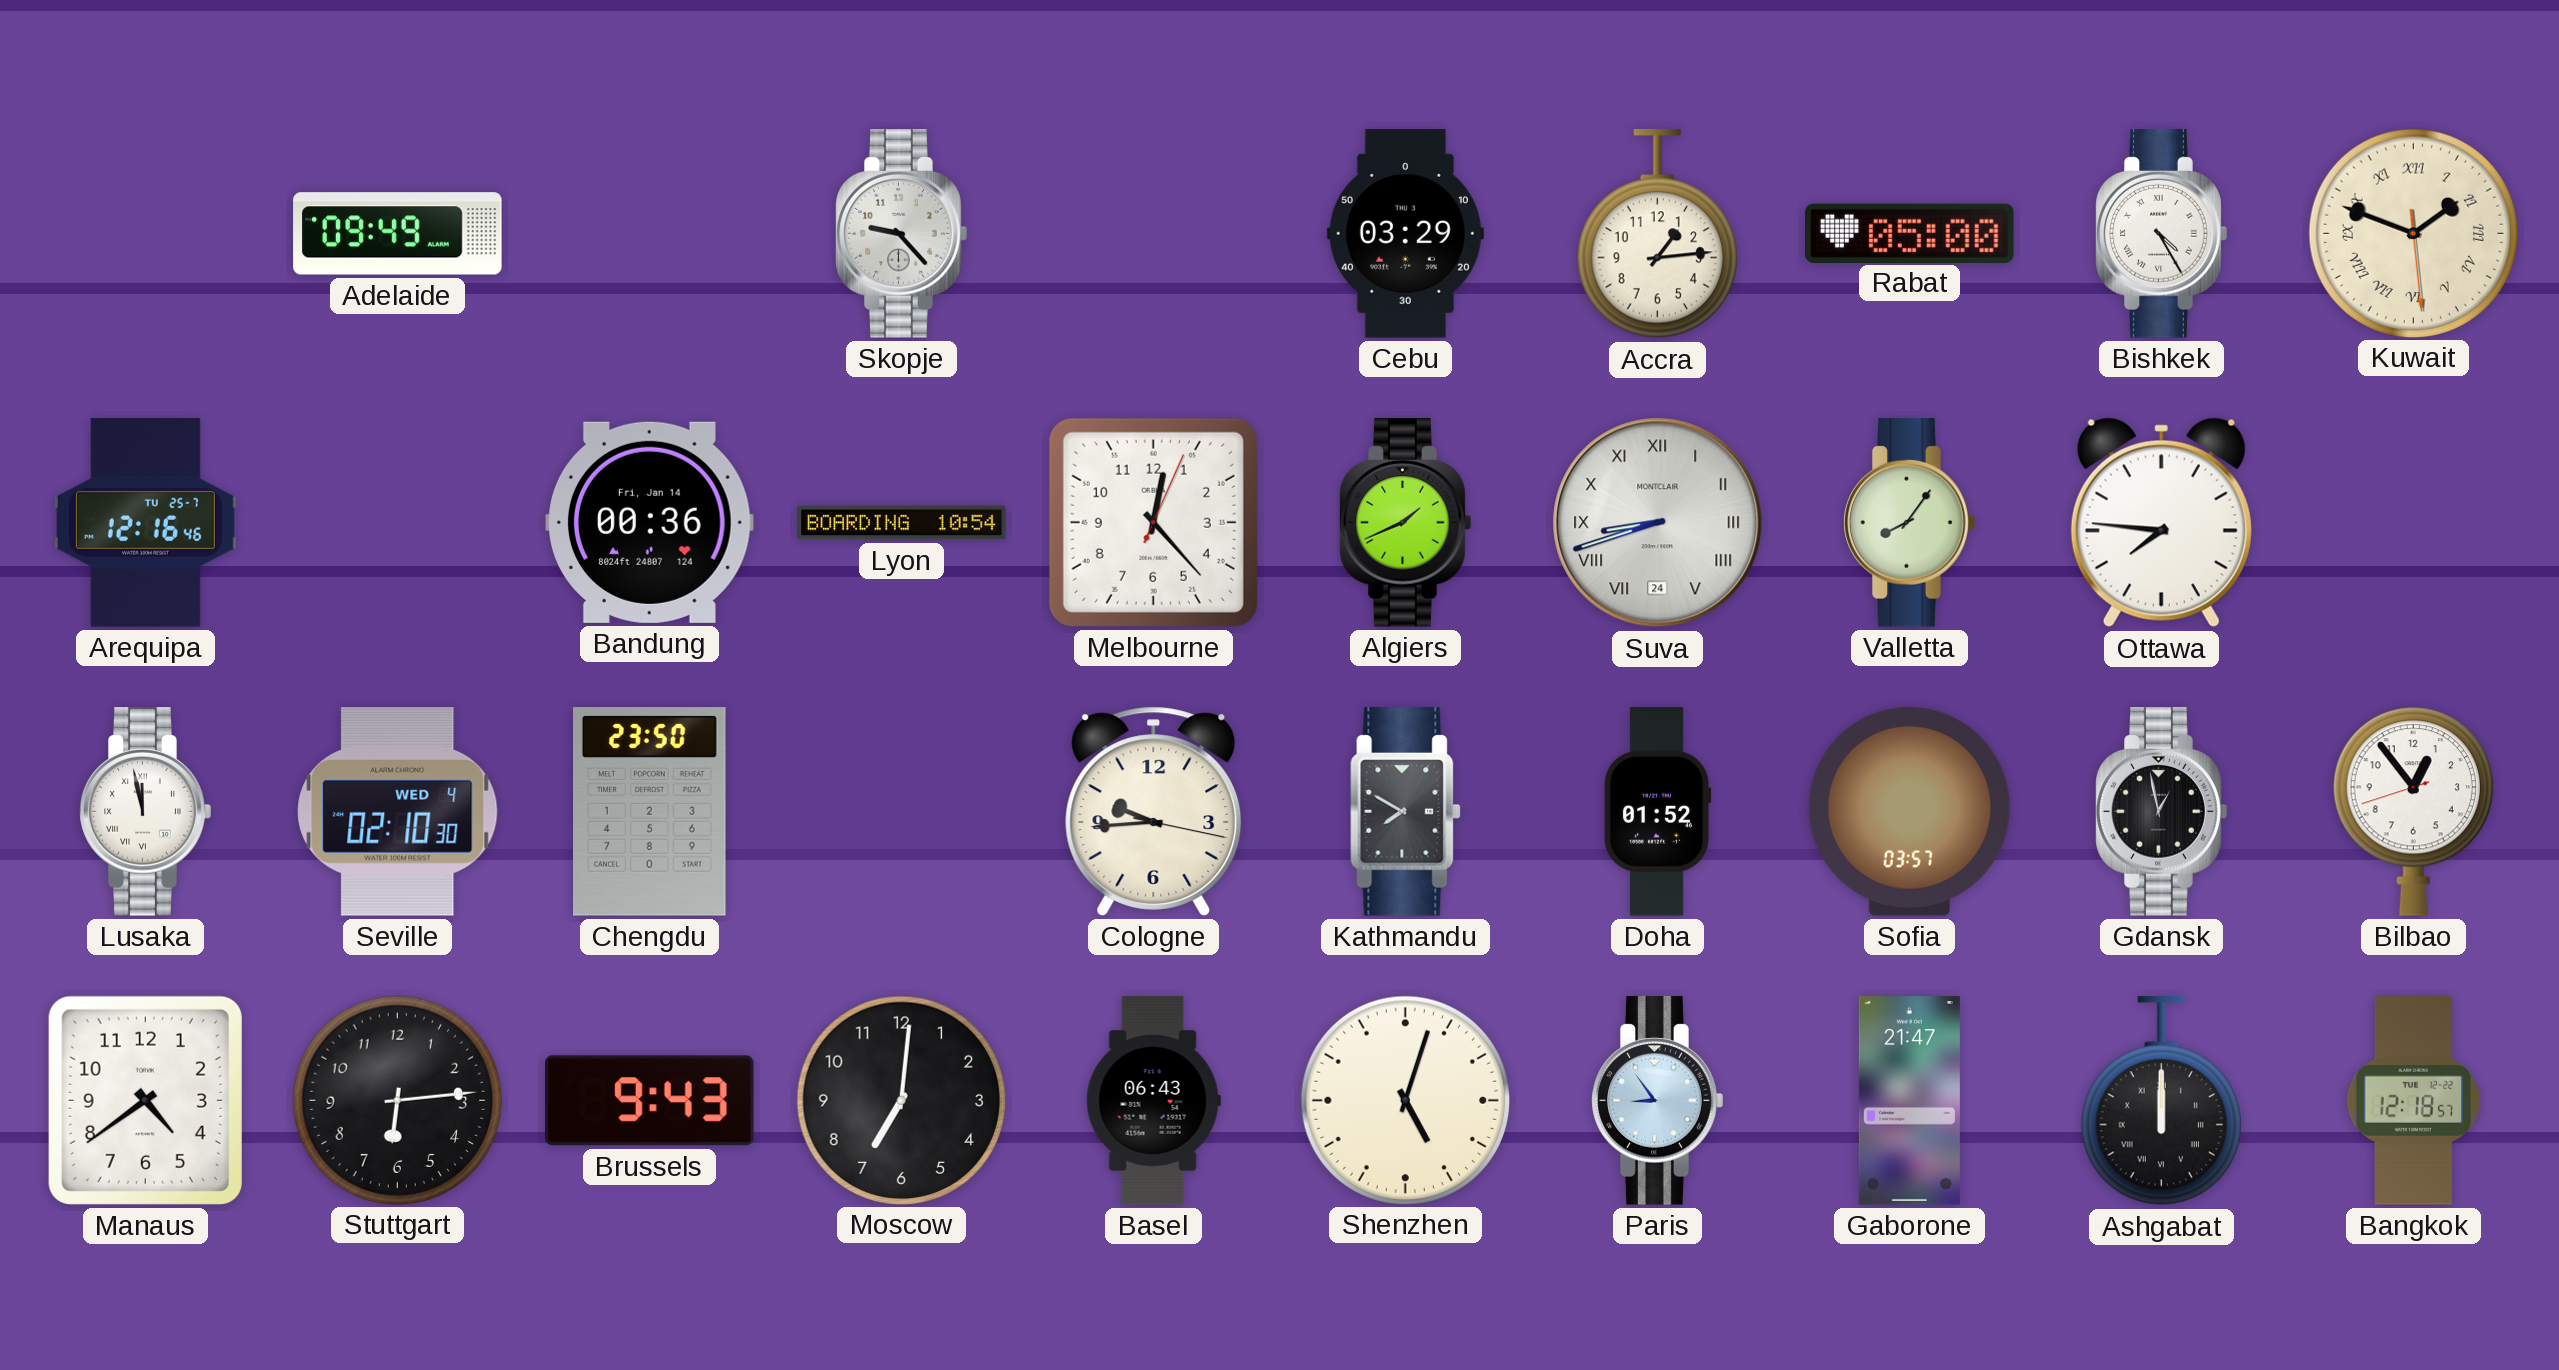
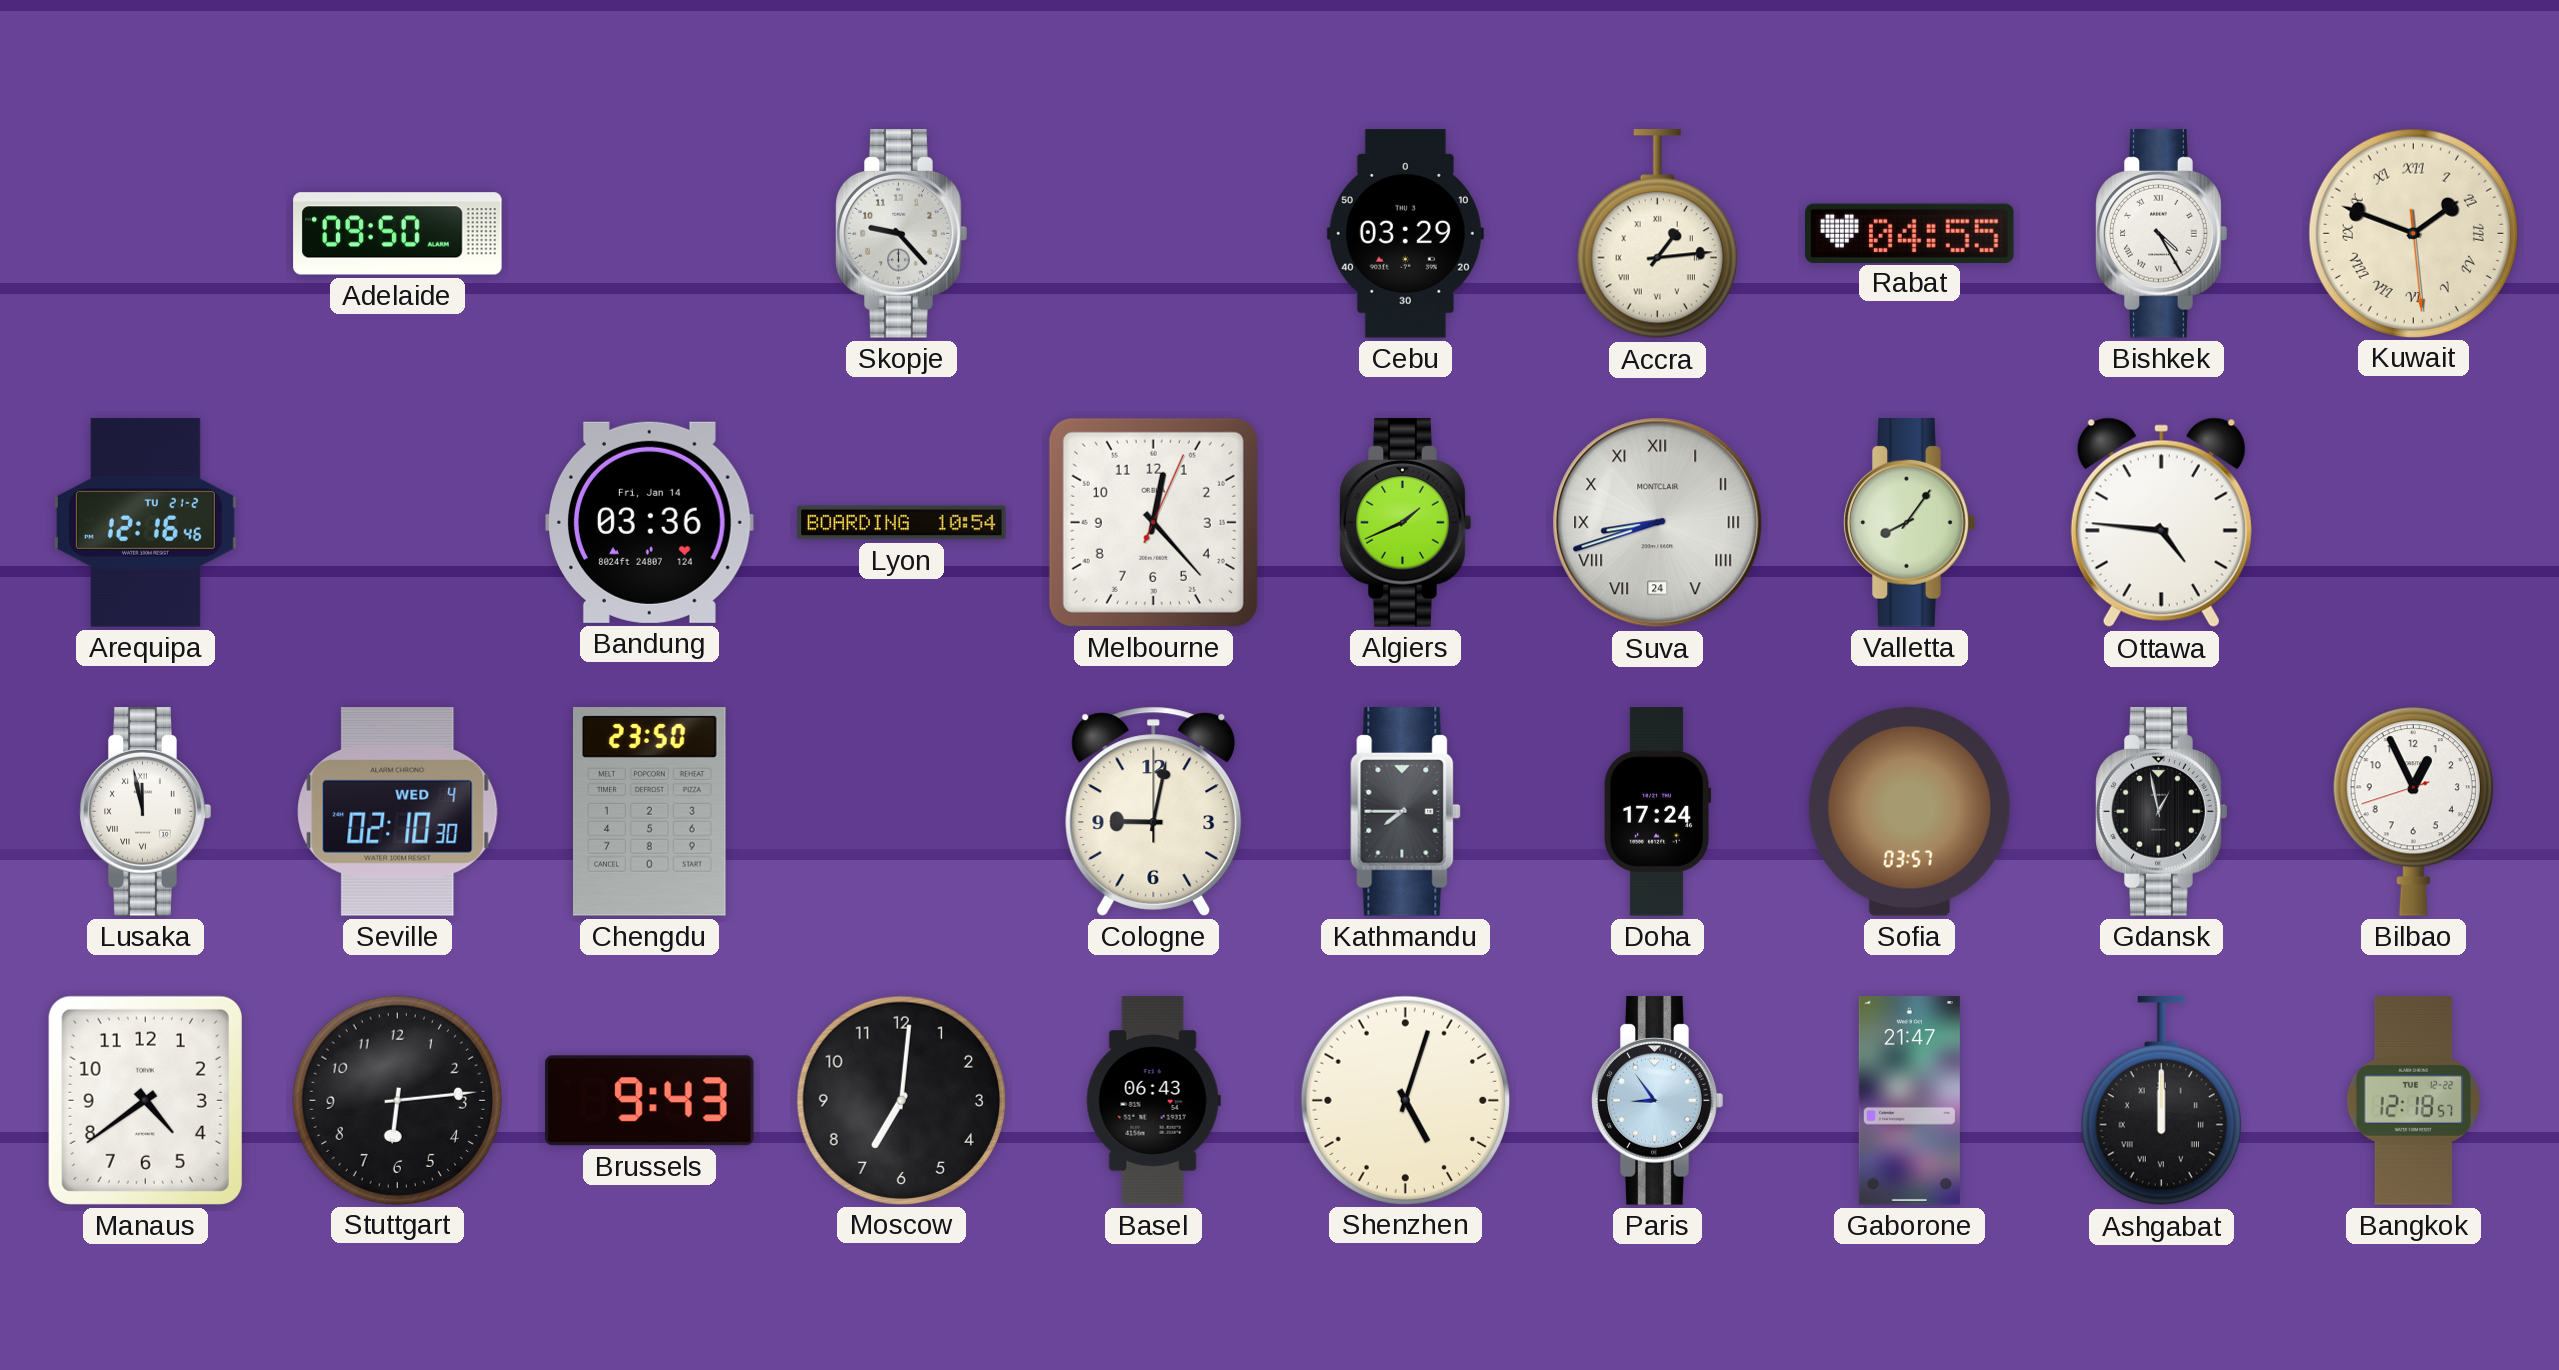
Adelaide: 09:49 -> 09:50
Accra numerals: Arabic -> Roman
Rabat: 05:00 -> 04:55
Arequipa date: TU 25-7 -> TU 21-2
Bandung: 00:36 -> 03:36
Ottawa: 7:46 -> 4:46
Cologne: 9:44 -> 9:02
Kathmandu: 7:50 -> 7:45
Doha: 01:52 -> 17:24
Bilbao: 12:53 -> 12:55
